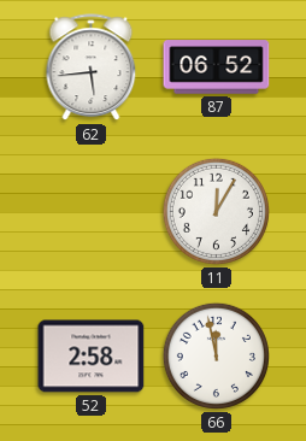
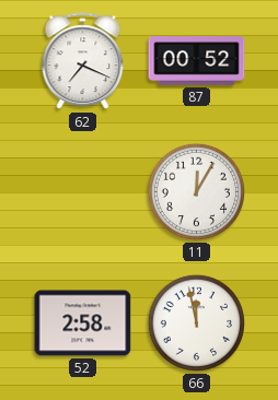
62: 5:44 -> 7:19
87: 06:52 -> 00:52
